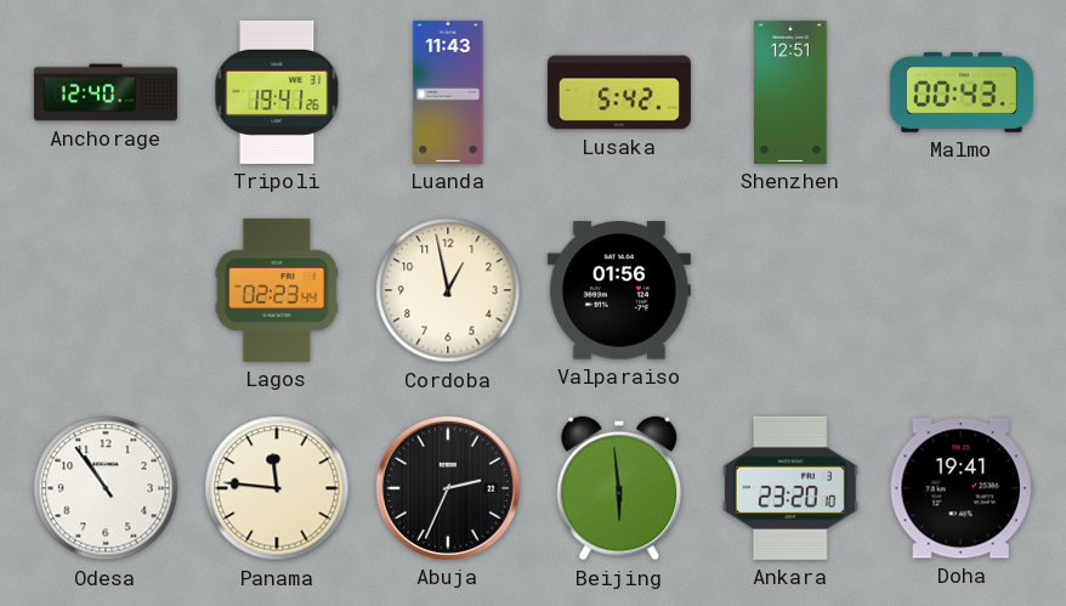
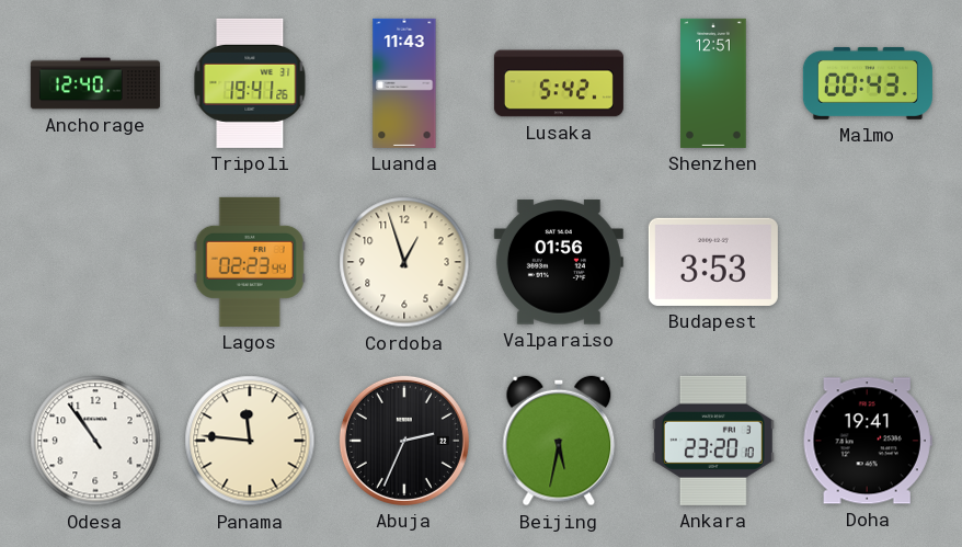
Cordoba: 12:58 -> 12:57
Budapest: none -> 3:53
Beijing: 5:59 -> 5:32
